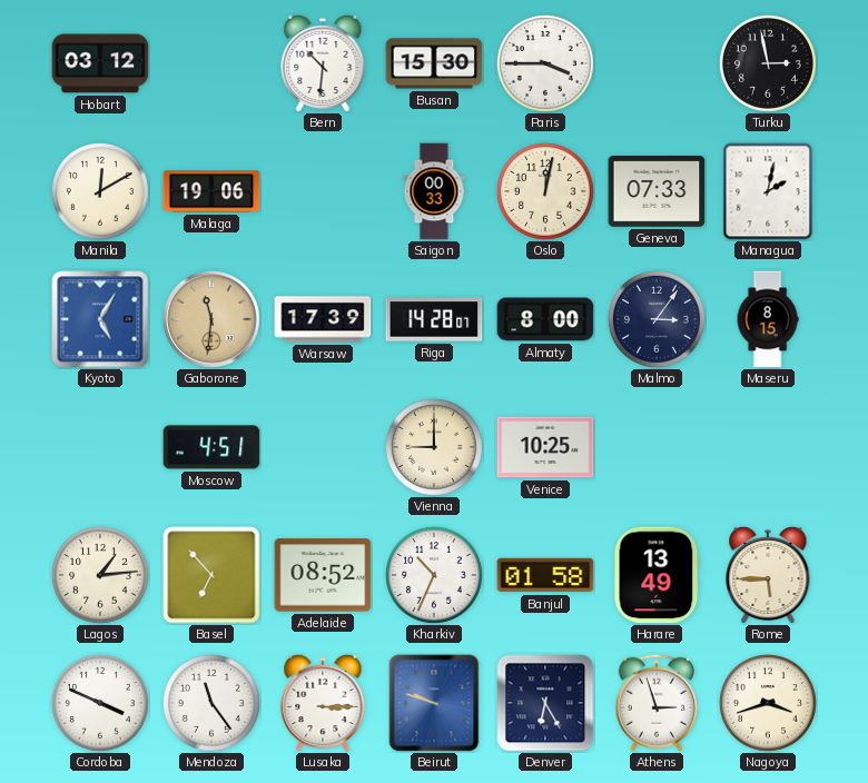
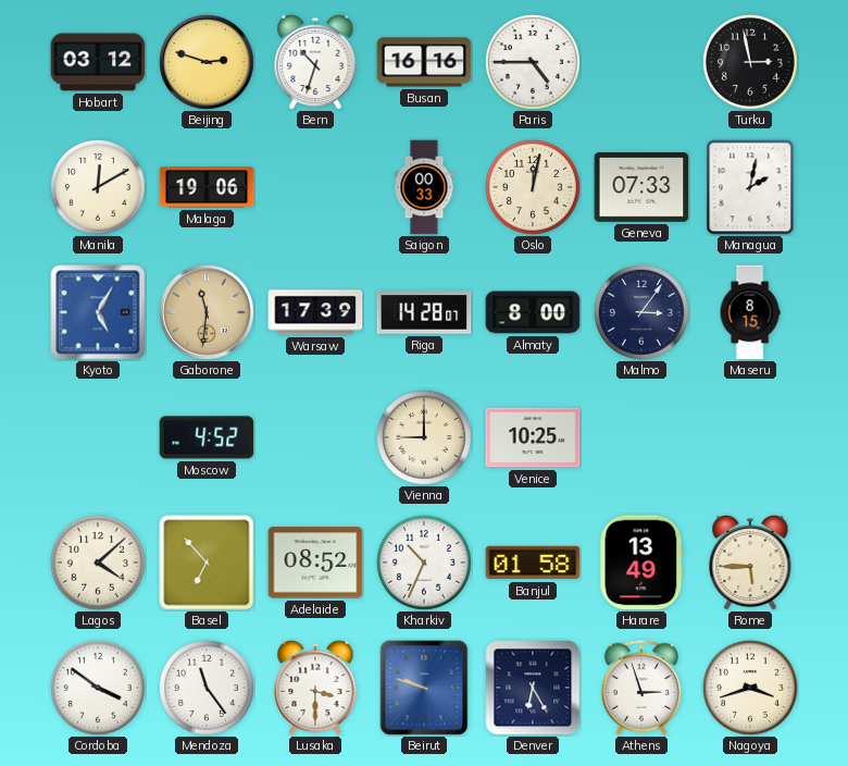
Beijing: none -> 2:48
Bern: 10:31 -> 10:33
Busan: 15:30 -> 16:16
Paris: 3:45 -> 4:45
Moscow: 4:51 -> 4:52
Lagos: 1:14 -> 4:08
Cordoba: 3:49 -> 3:51
Lusaka: 3:15 -> 3:30
